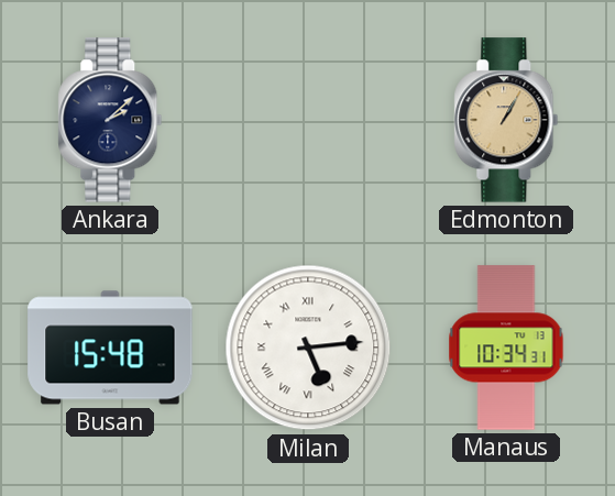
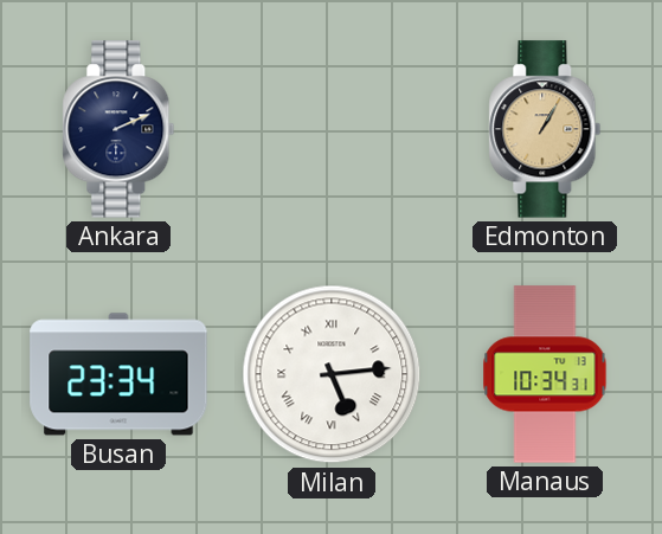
Ankara: 2:08 -> 2:11
Busan: 15:48 -> 23:34
